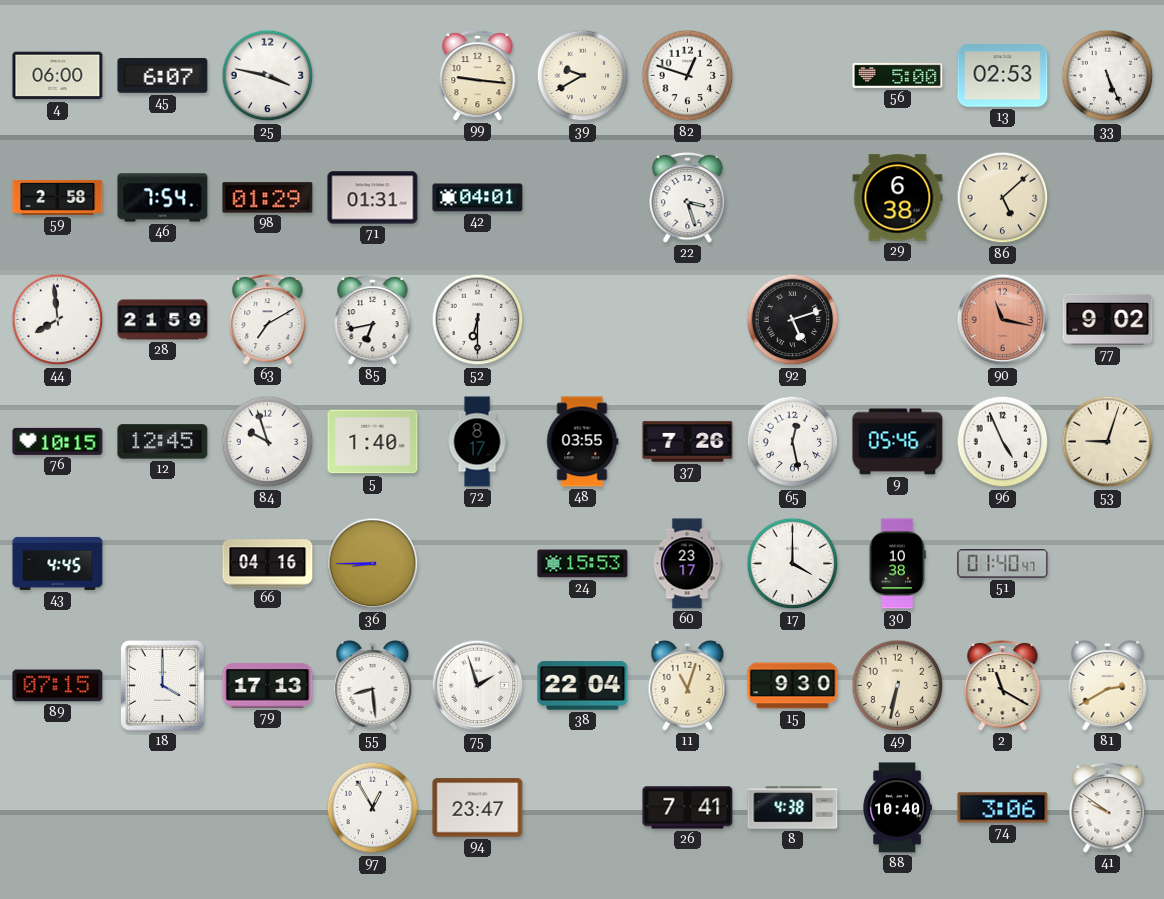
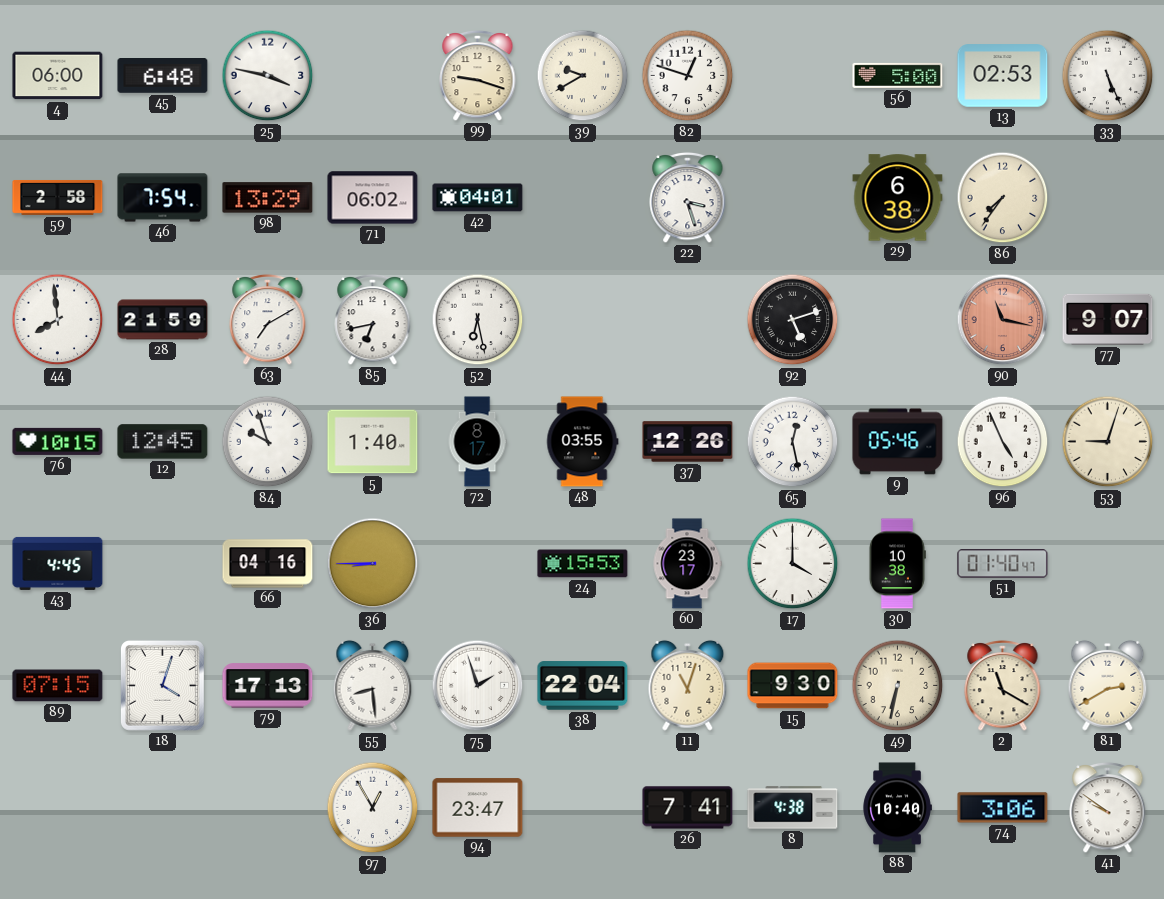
45: 6:07 -> 6:48
99: 9:16 -> 9:18
98: 01:29 -> 13:29
71: 01:31 -> 06:02
86: 5:08 -> 7:36
52: 6:30 -> 6:28
77: 9:02 -> 9:07
37: 7:26 -> 12:26
18: 4:00 -> 4:03
